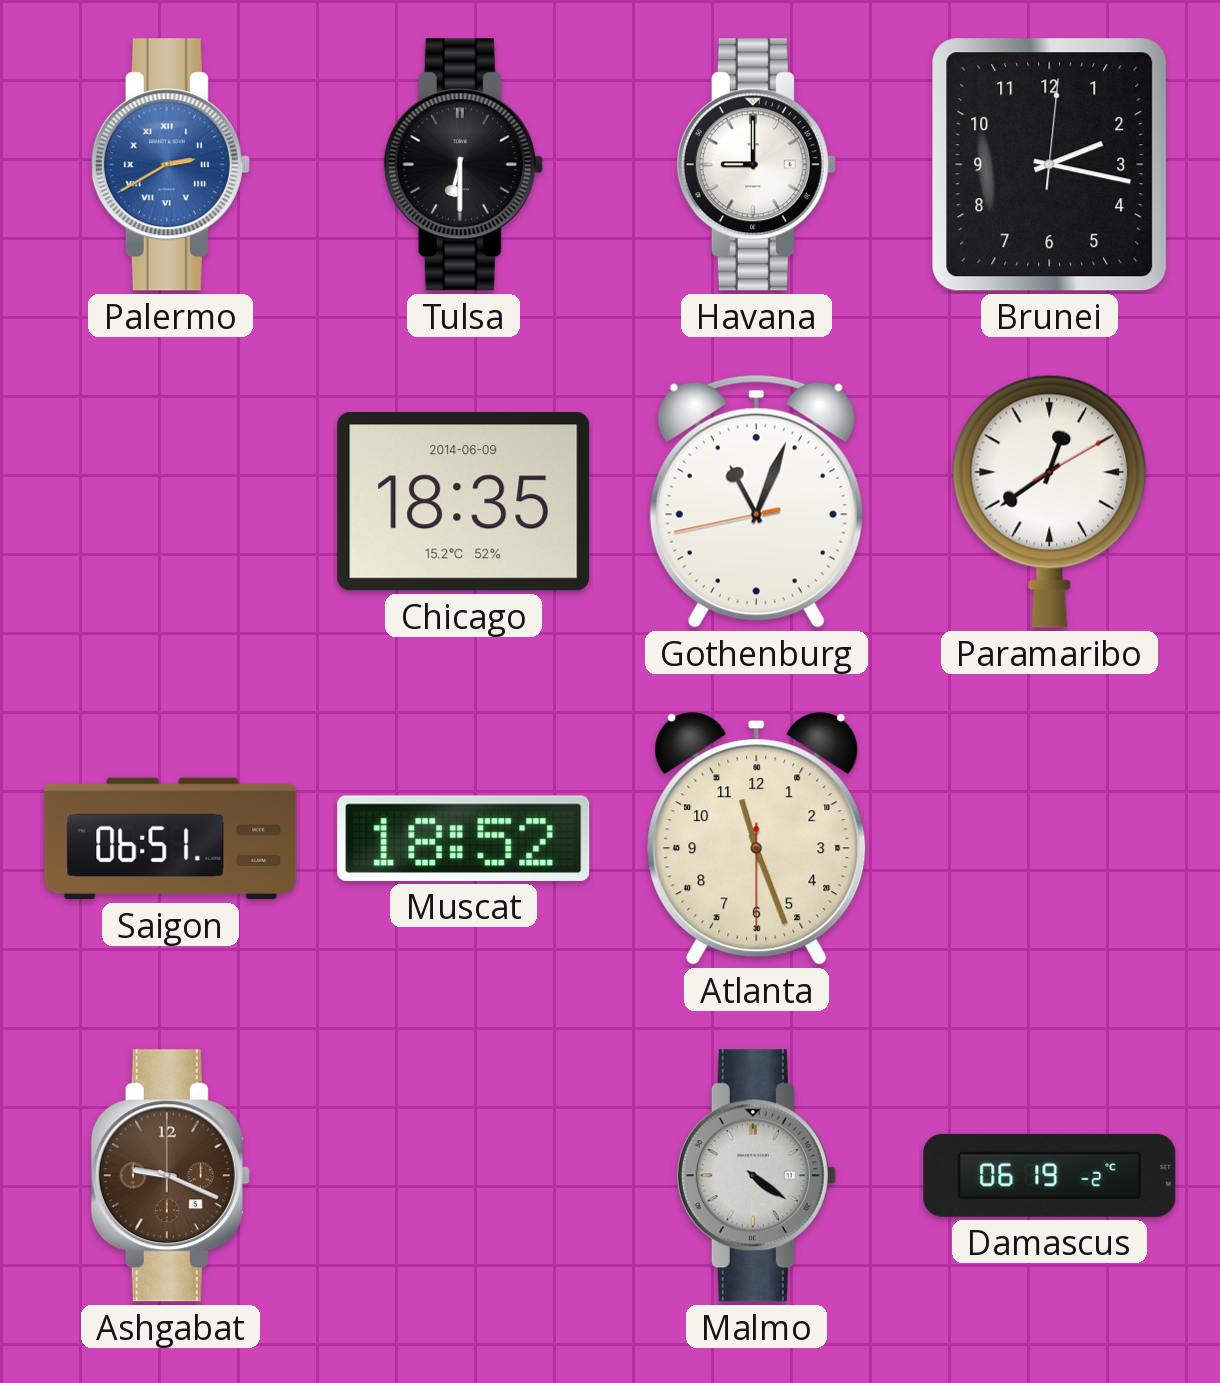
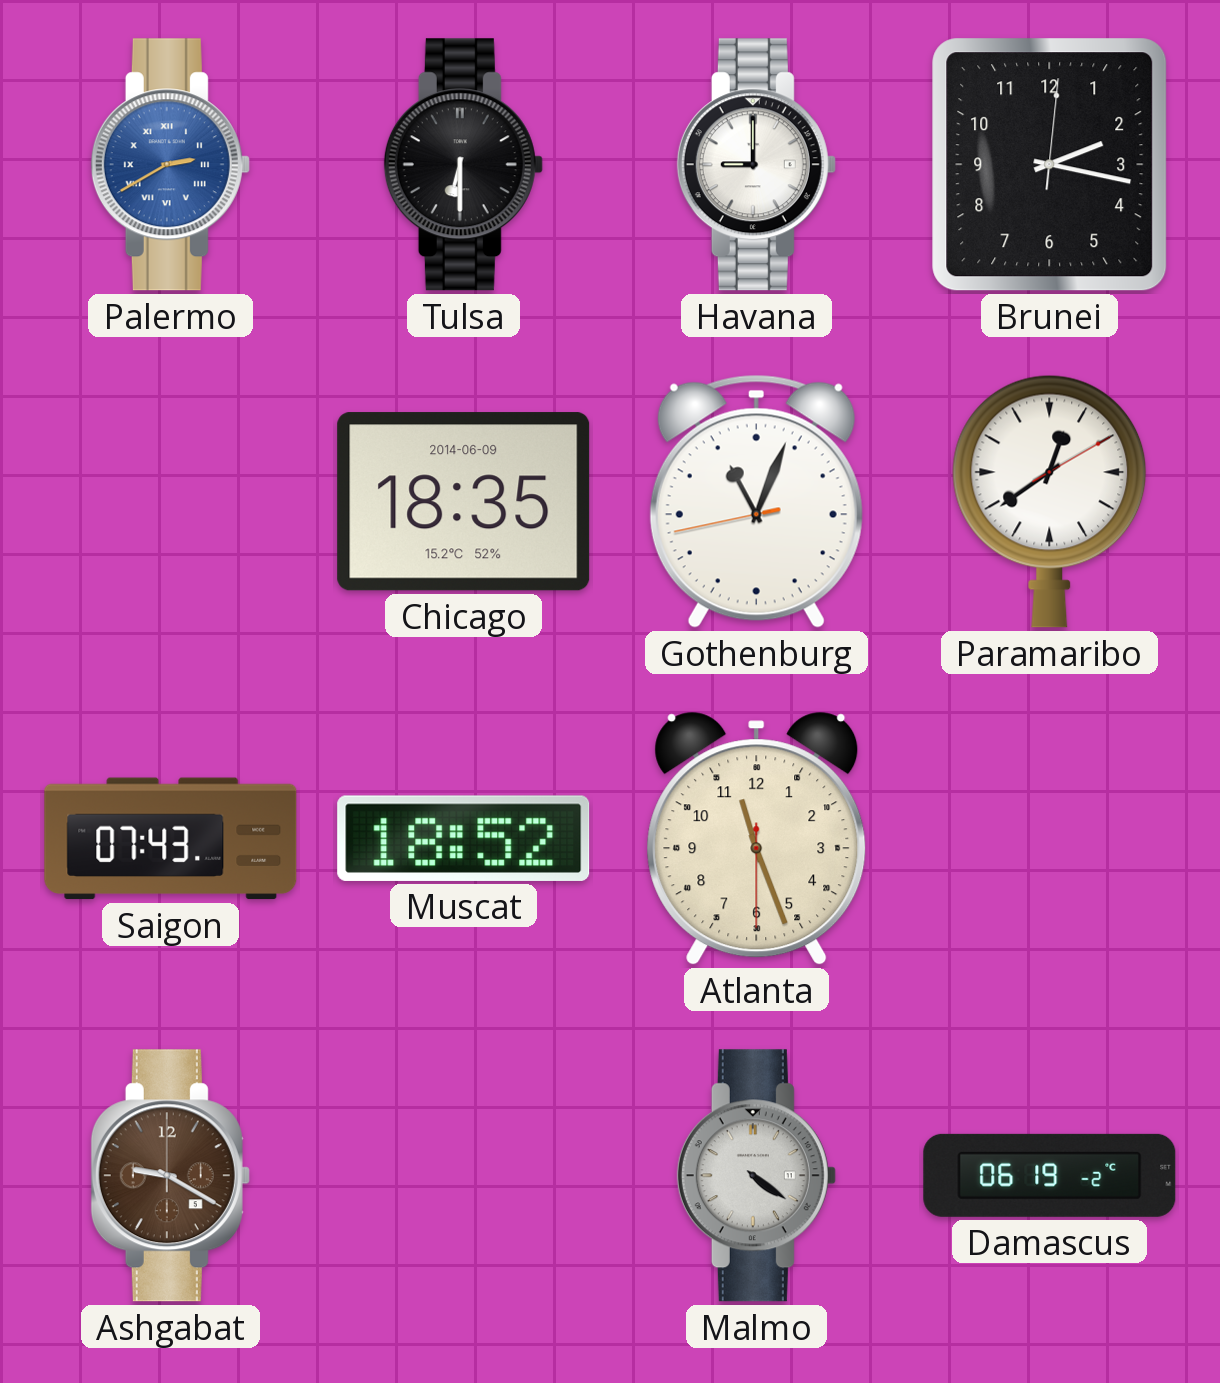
Saigon: 06:51 -> 07:43
Ashgabat: 9:19 -> 9:20
